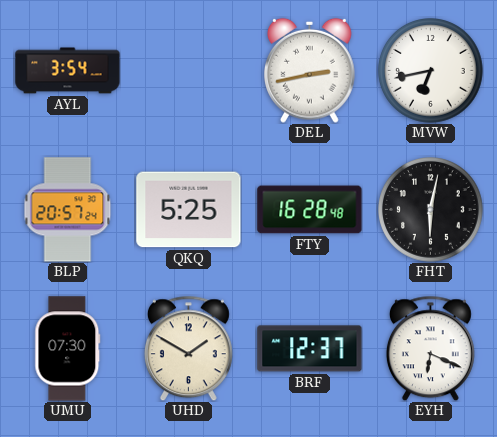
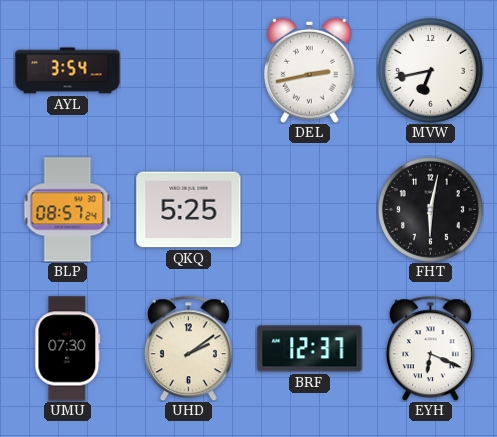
BLP: 20:57 -> 08:57
FTY: 16:28 -> none
UHD: 1:50 -> 2:09
